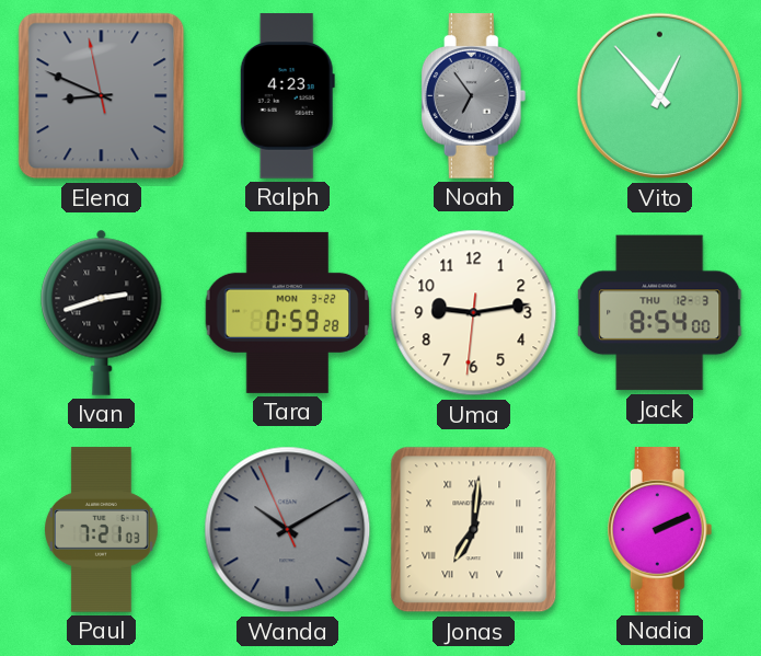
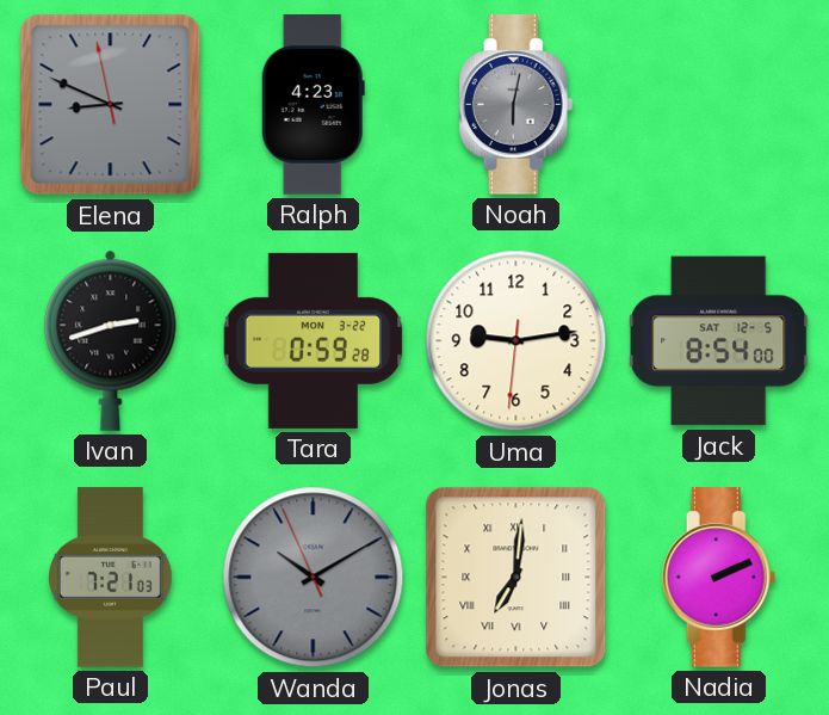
Noah: 6:54 -> 6:02
Vito: 12:53 -> none
Jack date: THU 12-3 -> SAT 12-5
